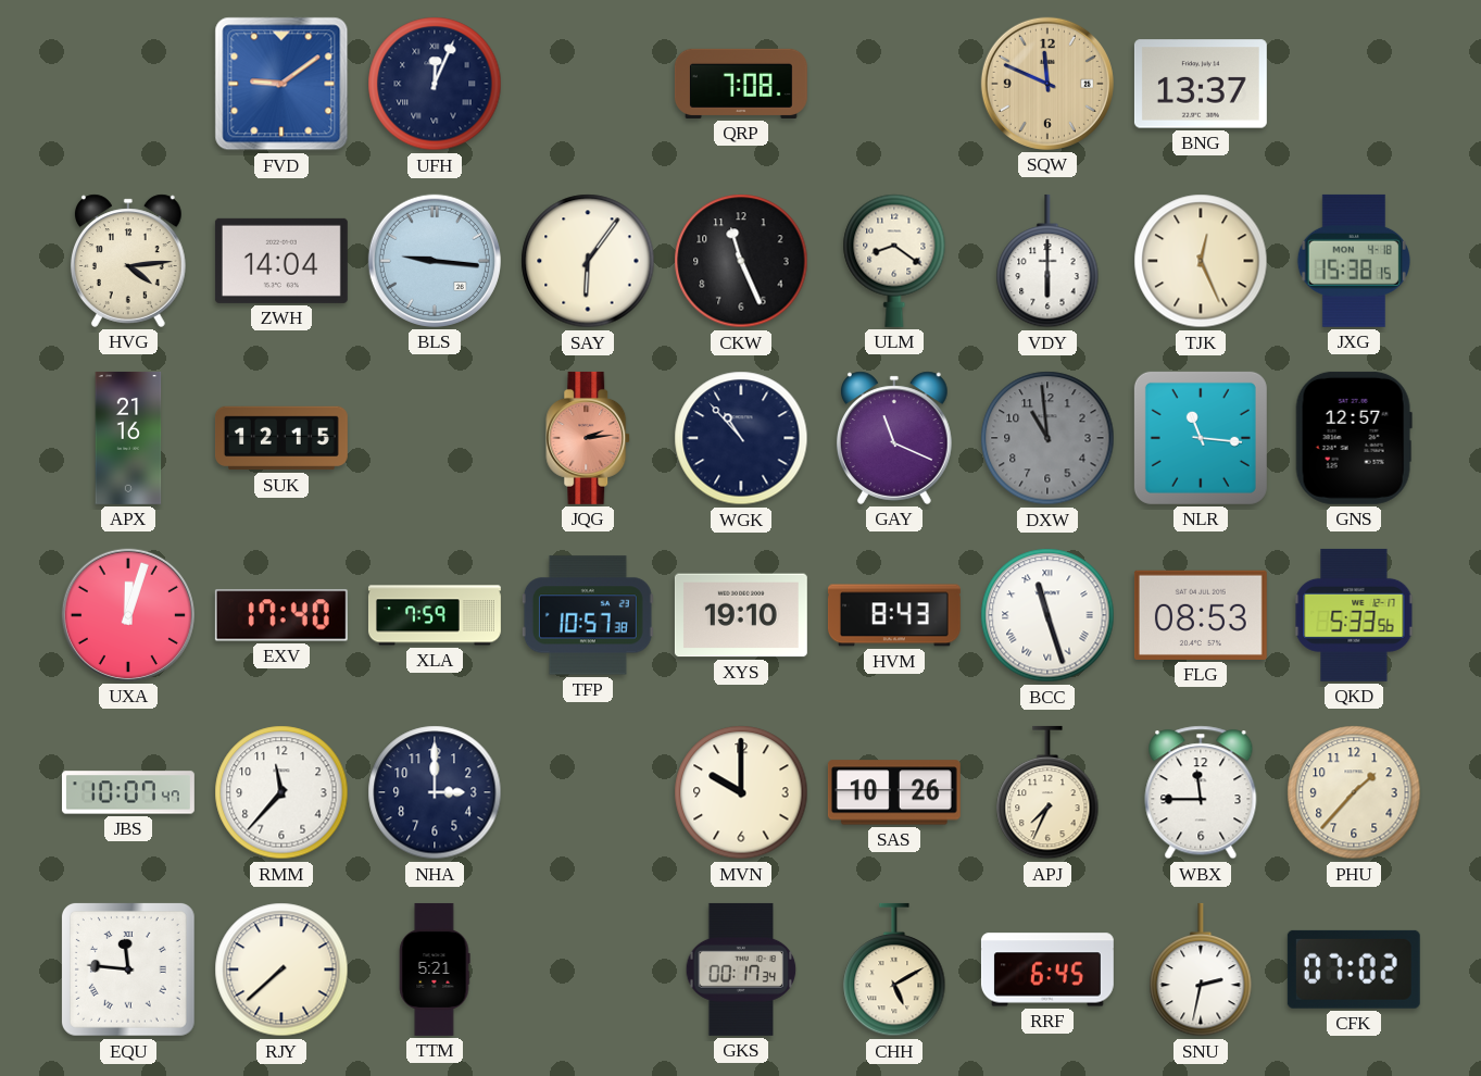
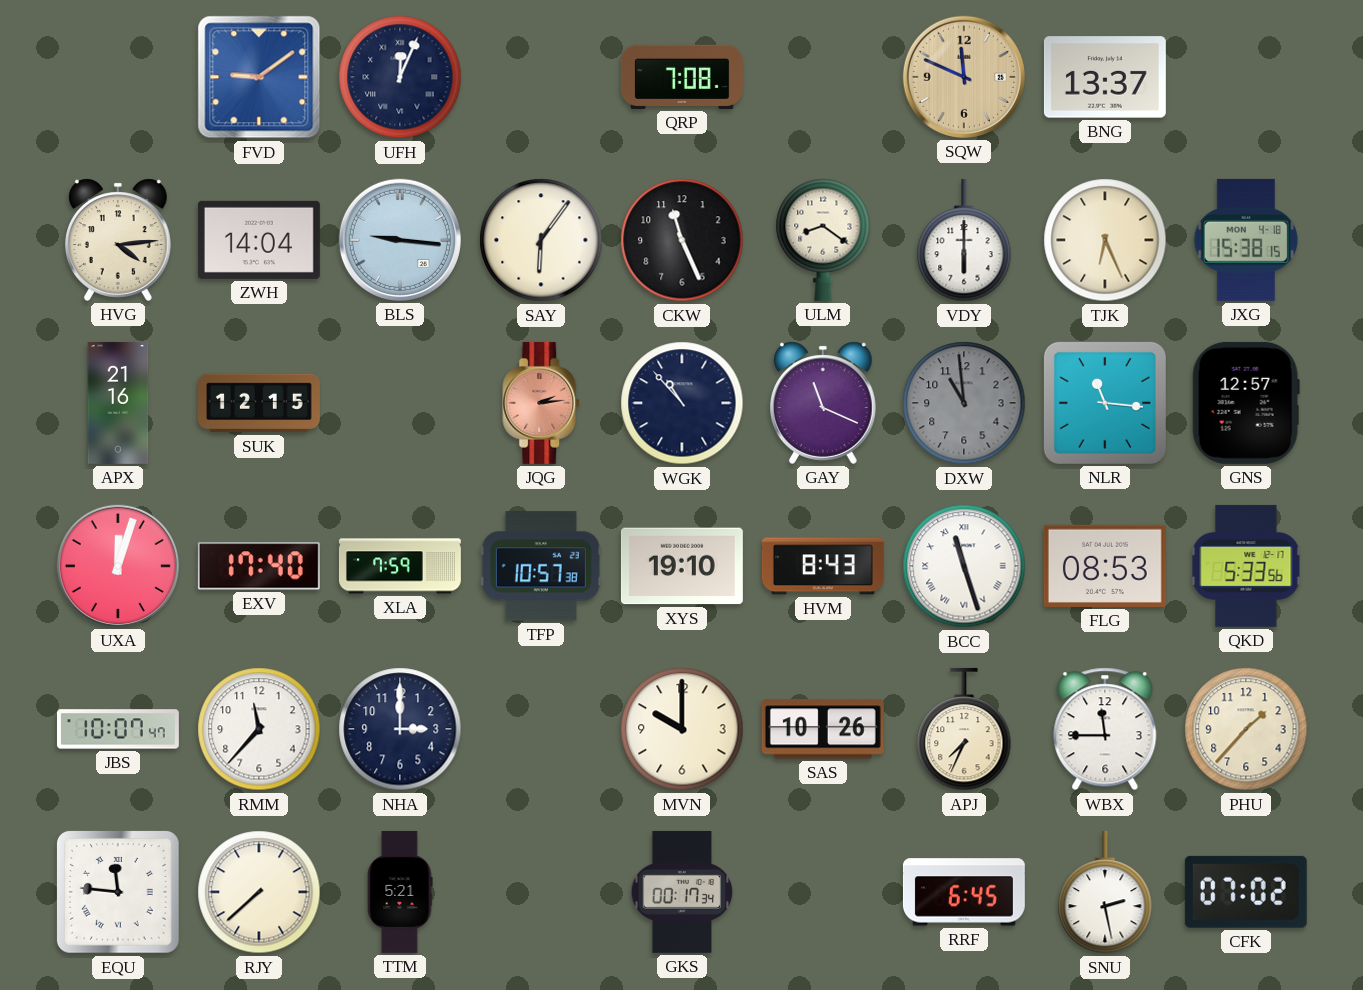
TJK: 12:26 -> 6:26
CHH: 5:10 -> none
SNU: 2:32 -> 2:28
